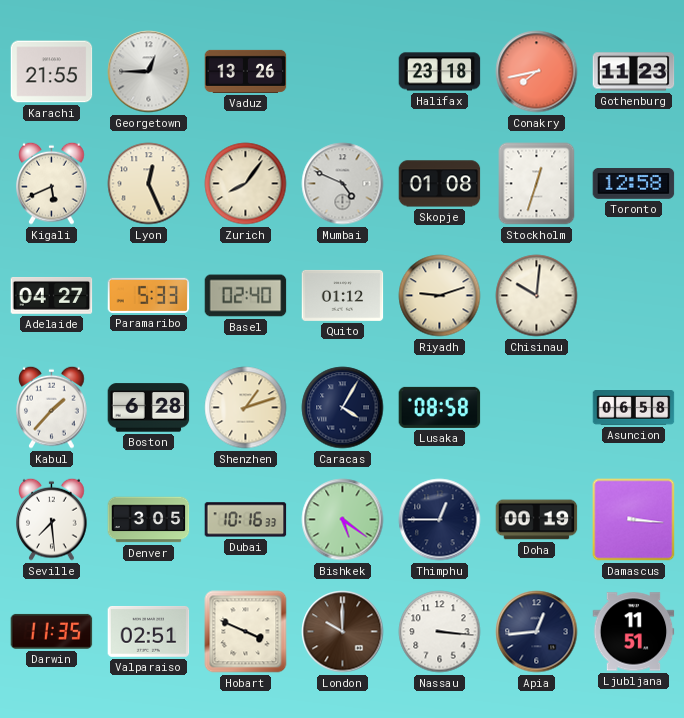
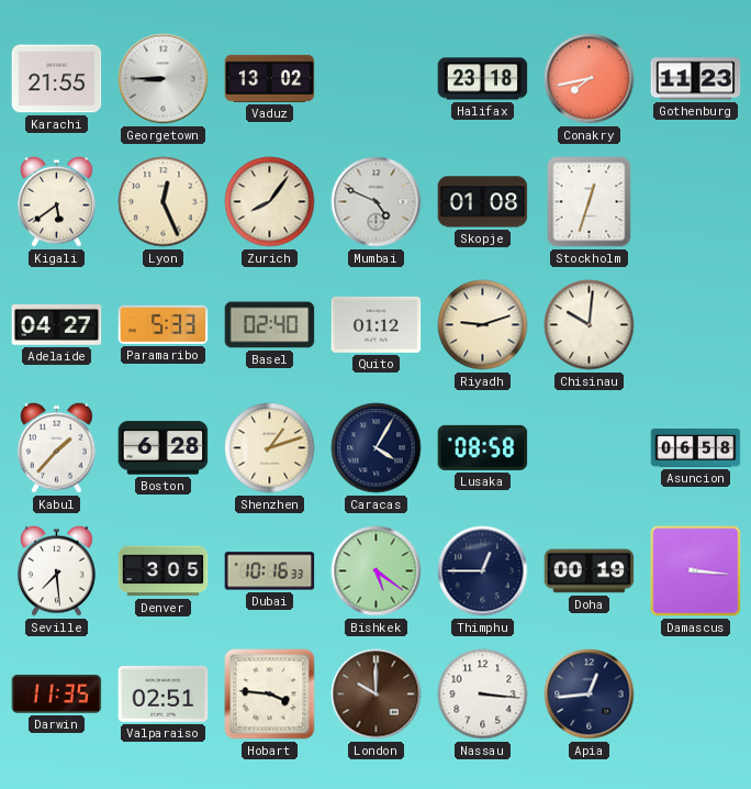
Georgetown: 12:45 -> 8:45
Vaduz: 13:26 -> 13:02
Kigali: 5:41 -> 5:39
Toronto: 12:58 -> none
Hobart: 3:49 -> 3:46
Ljubljana: 11:51 -> none
